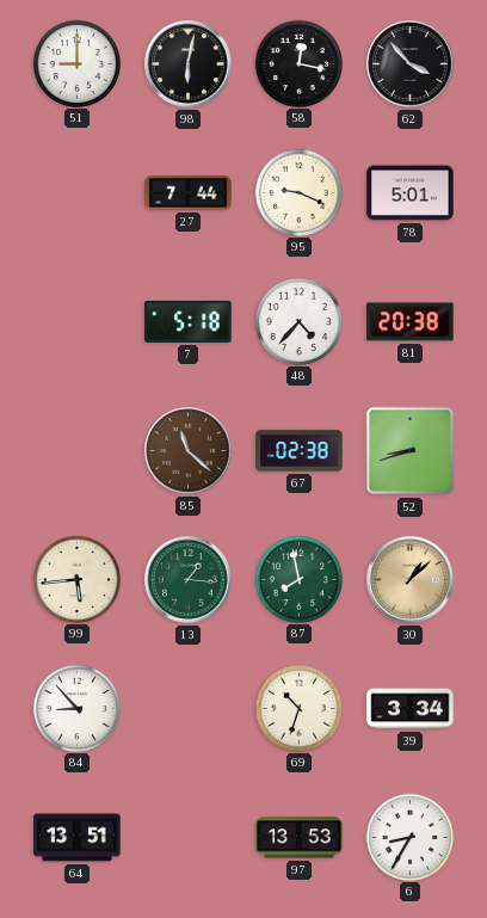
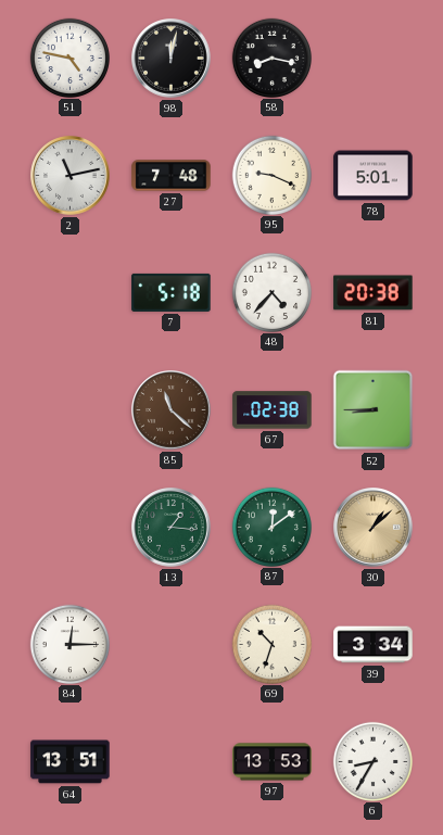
51: 9:00 -> 4:47
98: 6:02 -> 12:02
58: 12:17 -> 8:17
62: 3:53 -> none
2: none -> 11:13
27: 7:44 -> 7:48
52: 8:42 -> 8:45
99: 5:44 -> none
87: 7:58 -> 12:09
84: 8:53 -> 12:15
